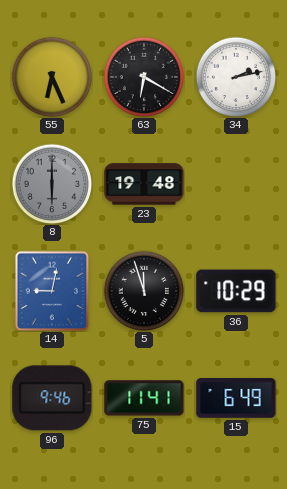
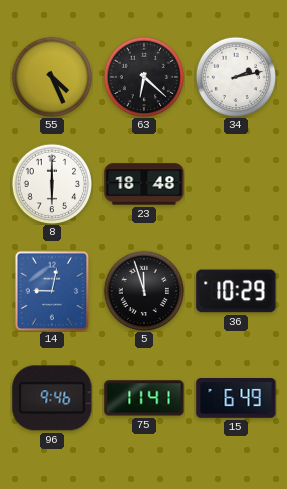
55: 6:26 -> 4:26
63: 6:20 -> 6:22
8 dial: grey -> white
23: 19:48 -> 18:48
